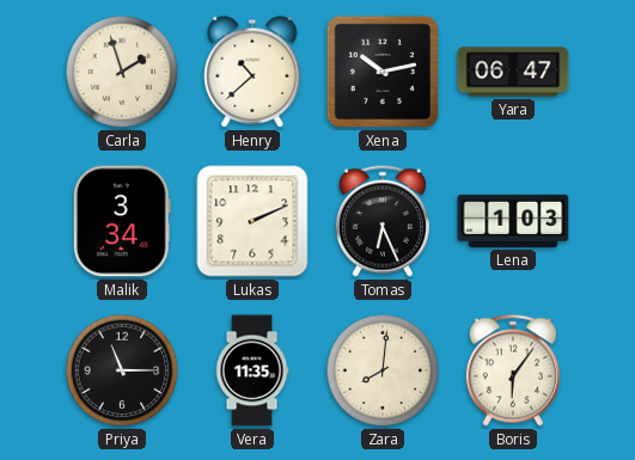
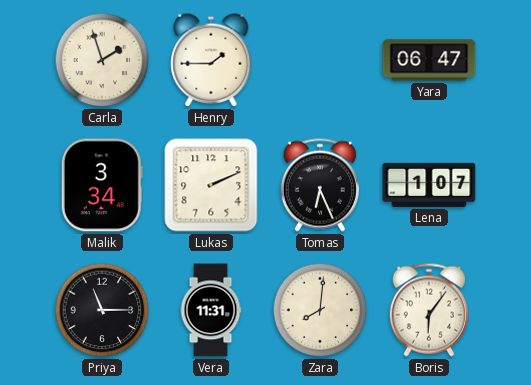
Henry: 10:38 -> 1:45
Xena: 10:13 -> none
Lena: 1:03 -> 1:07
Vera: 11:35 -> 11:31
